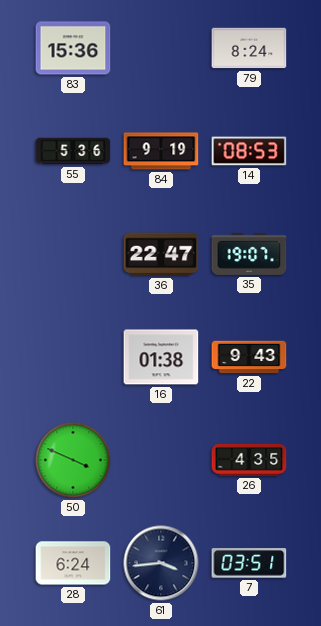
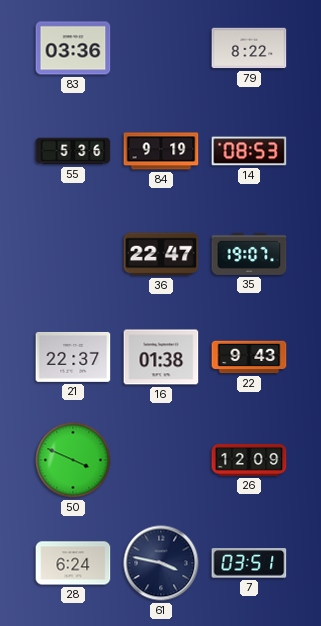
83: 15:36 -> 03:36
79: 8:24 -> 8:22
21: none -> 22:37
26: 4:35 -> 12:09
61: 3:44 -> 3:47
